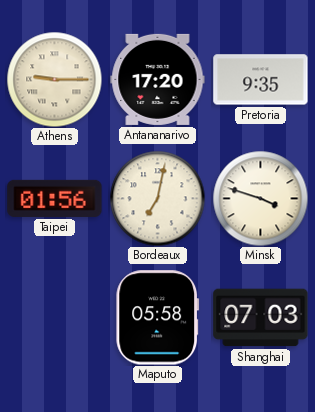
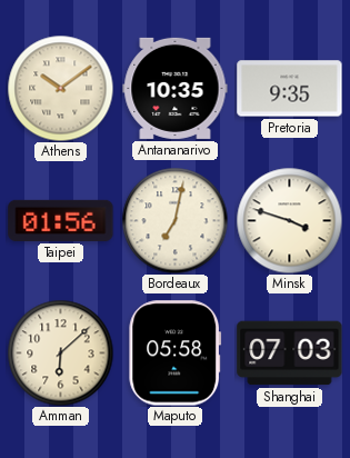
Athens: 9:15 -> 10:09
Antananarivo: 17:20 -> 10:35
Amman: none -> 6:08
